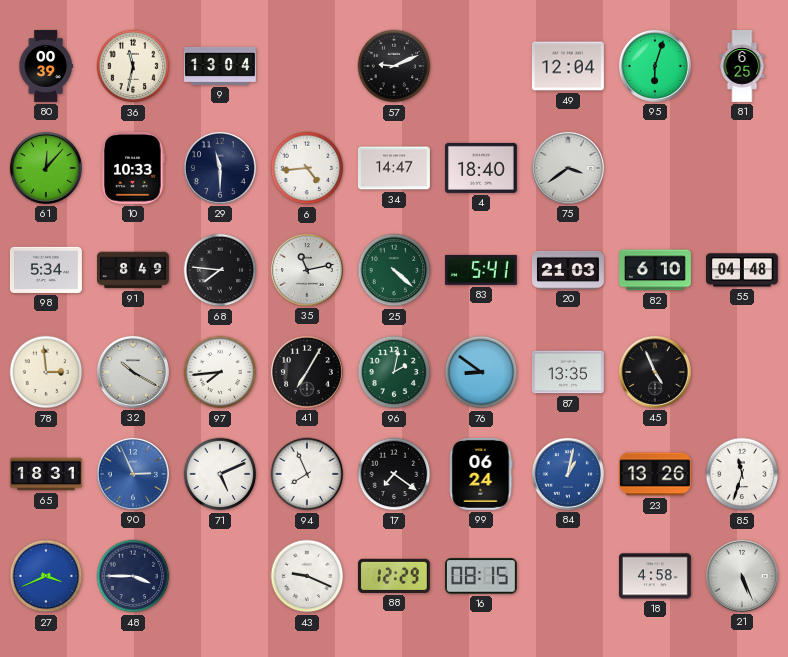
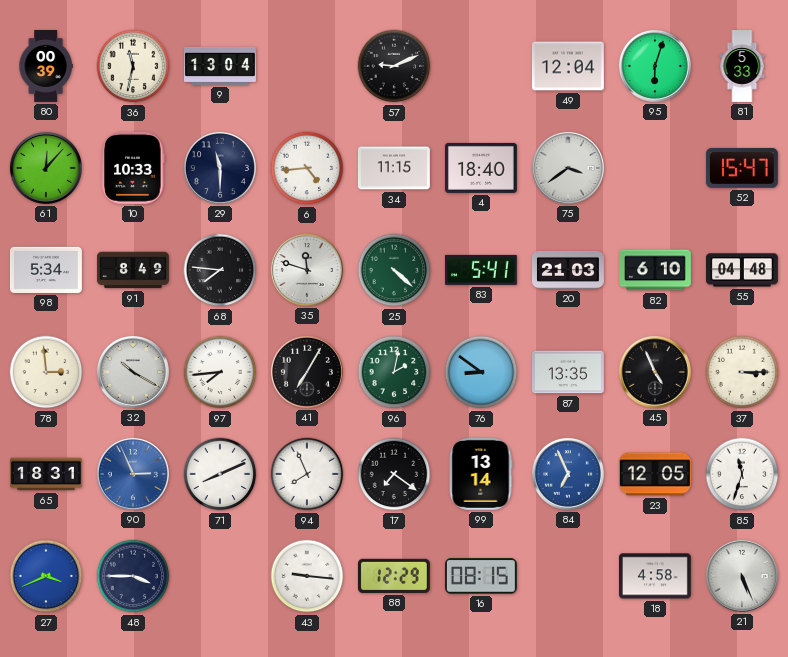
81: 6:25 -> 5:33
34: 14:47 -> 11:15
52: none -> 15:47
35: 11:13 -> 11:48
37: none -> 3:15
71: 5:11 -> 8:11
99: 06:24 -> 13:14
84: 1:02 -> 6:56
23: 13:26 -> 12:05
43: 9:19 -> 9:16
